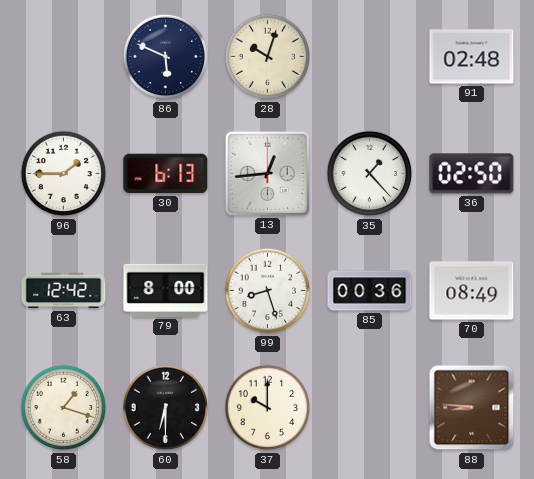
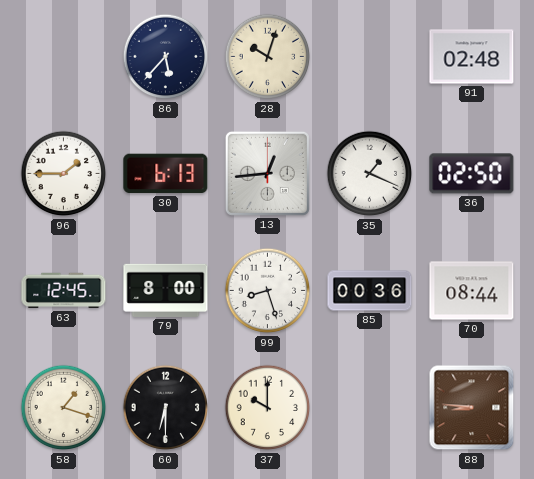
86: 5:49 -> 5:37
35: 1:23 -> 1:19
63: 12:42 -> 12:45
70: 08:49 -> 08:44
